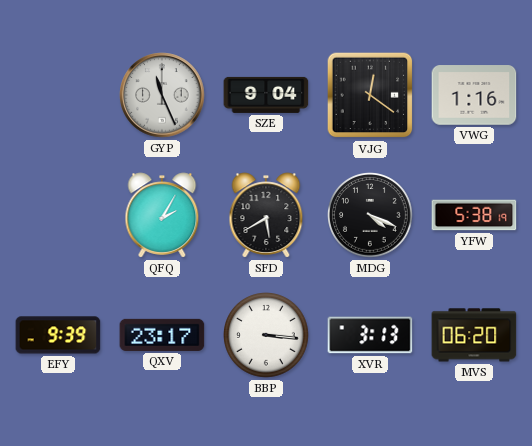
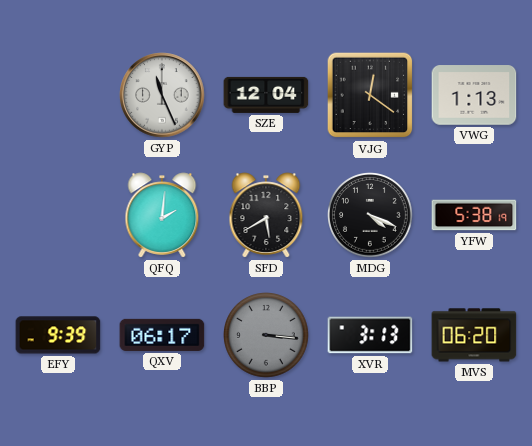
SZE: 9:04 -> 12:04
VWG: 1:16 -> 1:13
QFQ: 2:05 -> 2:01
QXV: 23:17 -> 06:17
BBP dial: white -> grey
